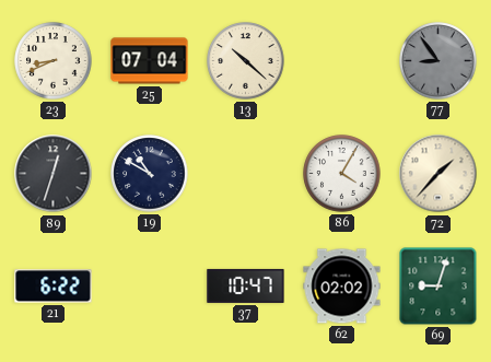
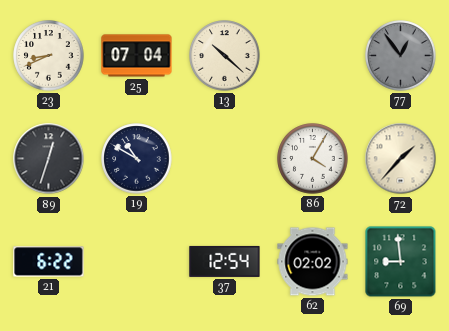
77: 8:54 -> 12:54
37: 10:47 -> 12:54
69: 9:03 -> 8:59
